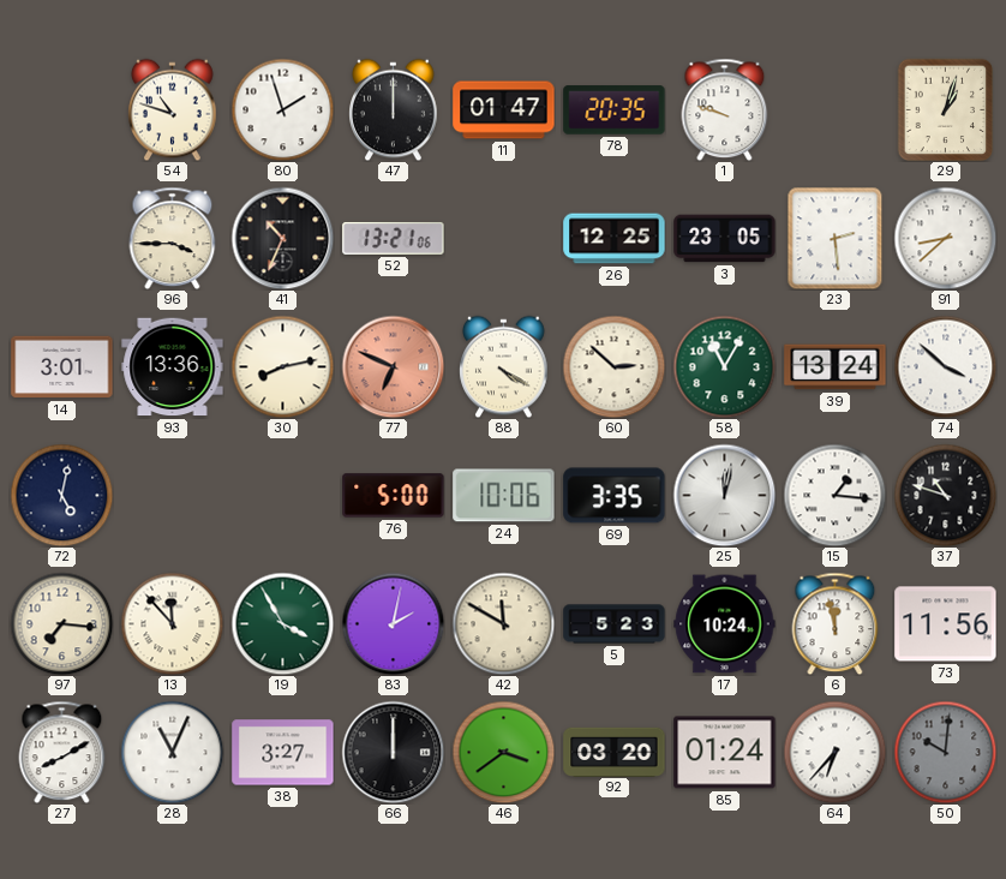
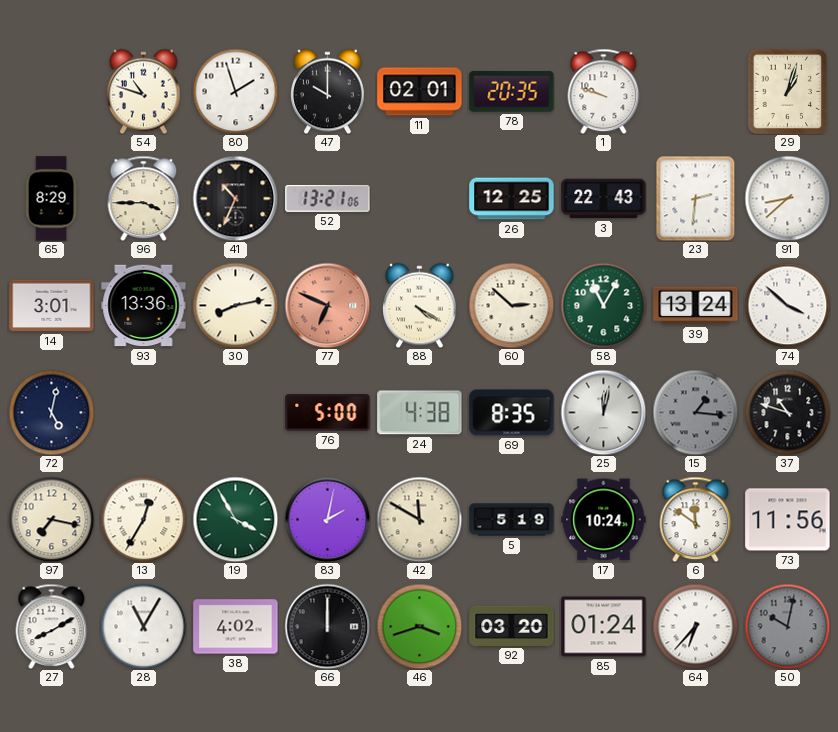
47: 12:00 -> 10:00
11: 01:47 -> 02:01
65: none -> 8:29
3: 23:05 -> 22:43
23: 2:29 -> 2:31
24: 10:06 -> 4:38
69: 3:35 -> 8:35
15 dial: white -> grey
97: 7:16 -> 7:17
13: 11:53 -> 12:35
5: 5:23 -> 5:19
6: 11:58 -> 11:51
28: 11:04 -> 11:05
38: 3:27 -> 4:02
46: 3:39 -> 3:42
50: 10:01 -> 10:02
